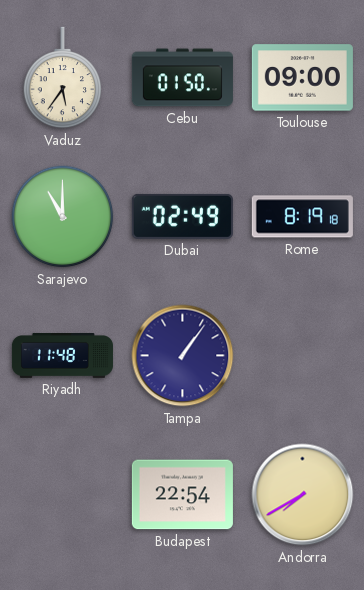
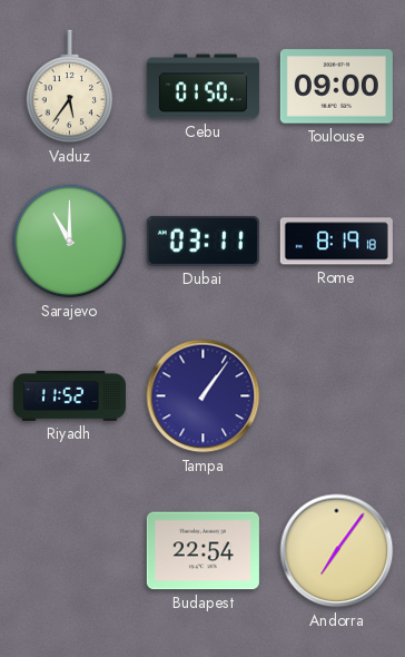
Dubai: 02:49 -> 03:11
Riyadh: 11:48 -> 11:52
Andorra: 7:40 -> 7:06
